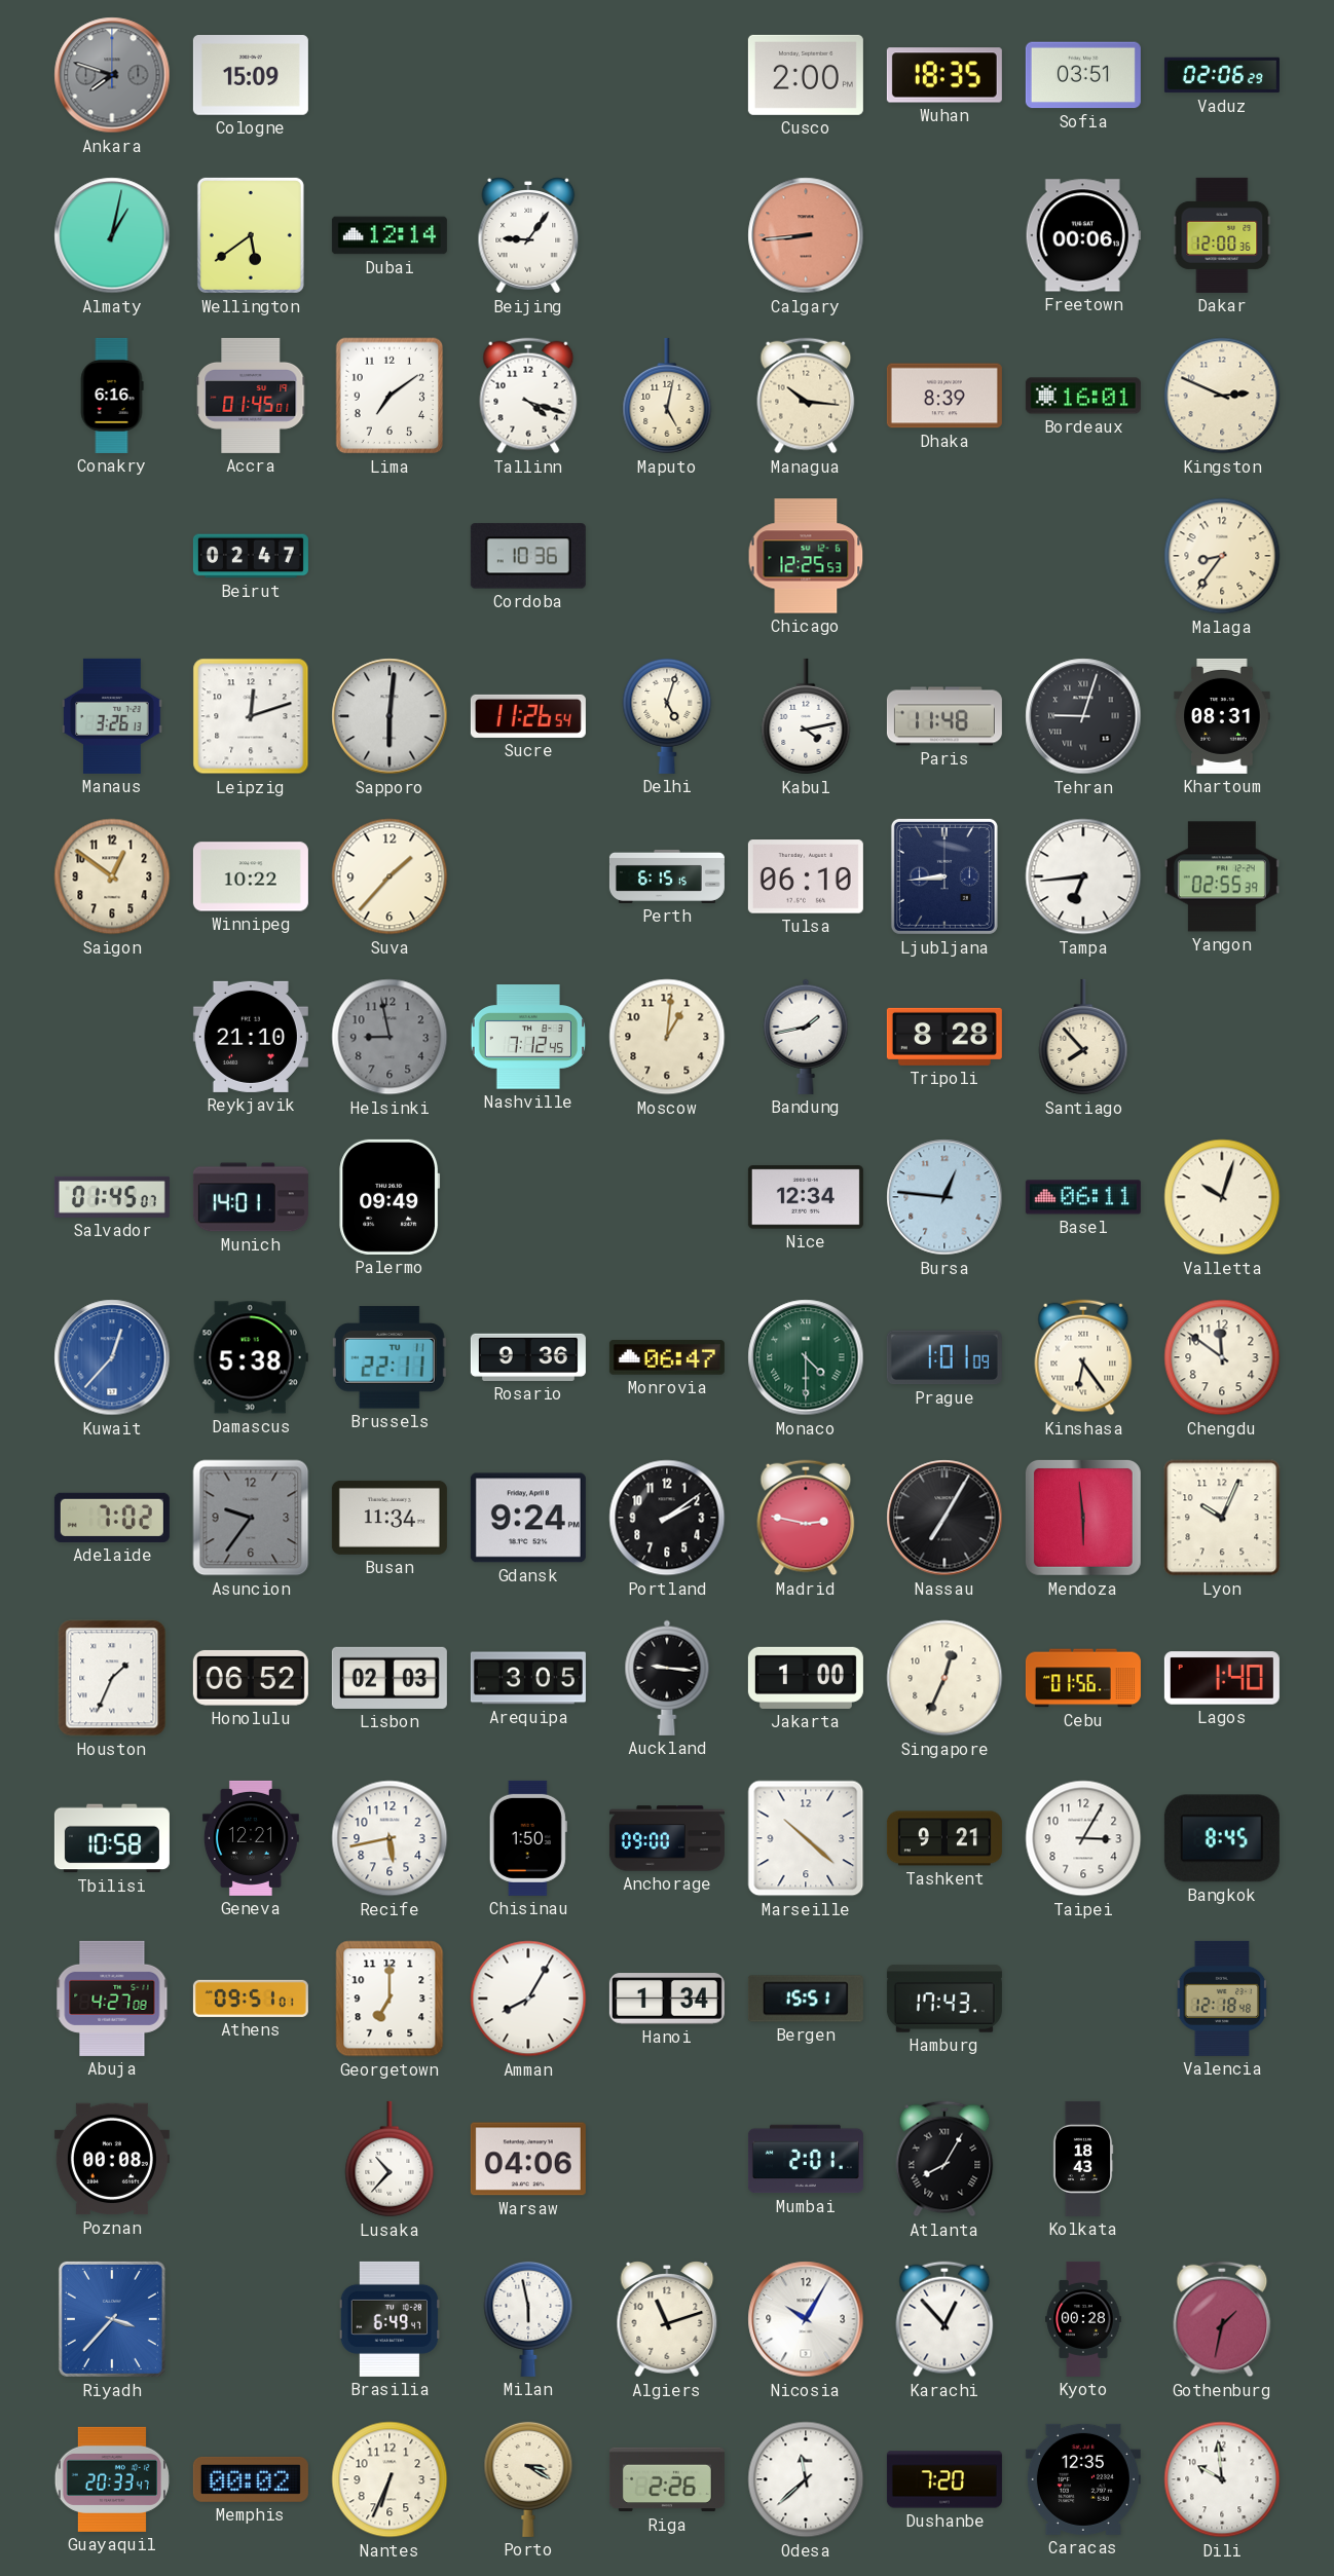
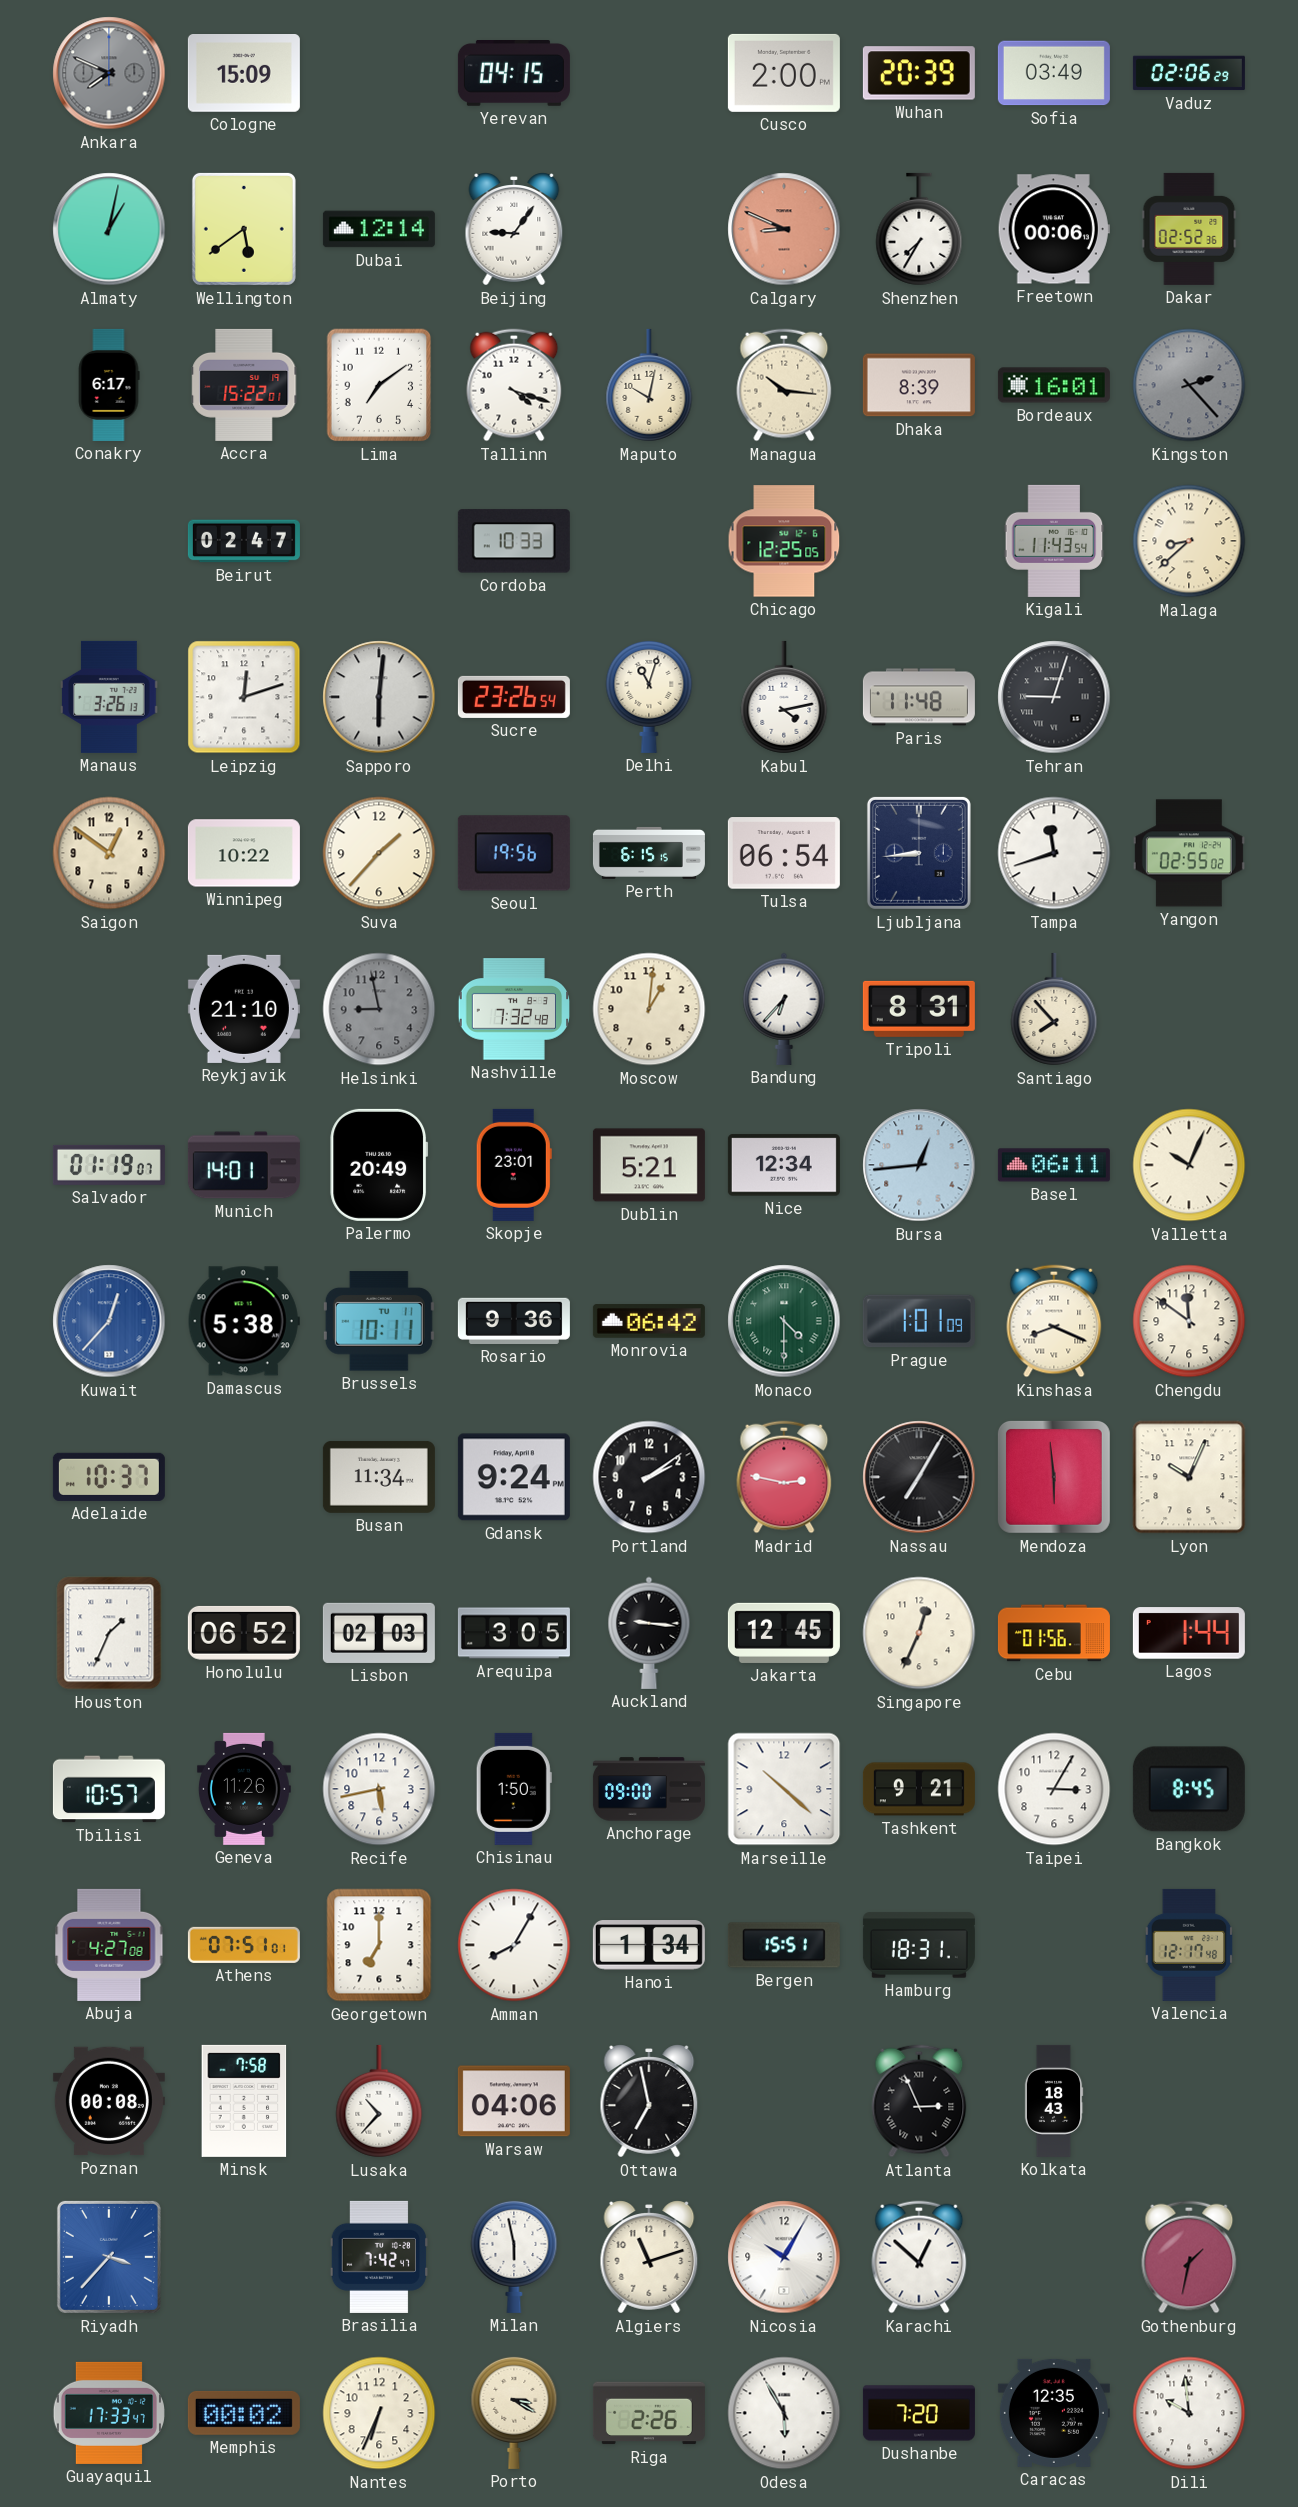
Ankara: 7:48 -> 7:49
Yerevan: none -> 04:15
Wuhan: 18:35 -> 20:39
Sofia: 03:51 -> 03:49
Calgary: 8:44 -> 8:49
Shenzhen: none -> 7:35
Dakar: 12:00 -> 02:52
Conakry: 6:16 -> 6:17
Accra: 01:45 -> 15:22
Maputo: 5:02 -> 10:02
Kingston: 2:49 -> 2:23
Kingston dial: cream -> grey
Cordoba: 10:36 -> 10:33
Chicago: 12:25:53 -> 12:25:05
Kigali: none -> 11:43
Malaga: 8:36 -> 8:38
Sucre: 11:26 -> 23:26
Delhi: 5:03 -> 11:03
Khartoum: 08:31 -> none
Seoul: none -> 19:56
Tulsa: 06:10 -> 06:54
Tampa: 6:44 -> 11:42
Yangon: 02:55:39 -> 02:55:02
Nashville: 7:12 -> 7:32
Bandung: 1:43 -> 6:37
Tripoli: 8:28 -> 8:31
Salvador: 01:45 -> 01:19
Palermo: 09:49 -> 20:49
Skopje: none -> 23:01
Dublin: none -> 5:21
Bursa: 12:46 -> 12:44
Valletta: 10:03 -> 10:04
Brussels: 22:11 -> 10:11
Monrovia: 06:47 -> 06:42
Kinshasa: 6:24 -> 8:19
Adelaide: 7:02 -> 10:37
Asuncion: 9:36 -> none
Jakarta: 1:00 -> 12:45
Lagos: 1:40 -> 1:44
Tbilisi: 10:58 -> 10:57
Geneva: 12:21 -> 11:26
Athens: 09:51 -> 07:51
Hamburg: 17:43 -> 18:31
Valencia: 12:18 -> 12:17
Minsk: none -> 7:58
Ottawa: none -> 6:58
Mumbai: 2:01 -> none
Atlanta: 8:05 -> 2:56
Brasilia: 6:49 -> 7:42
Karachi: 12:53 -> 12:52
Kyoto: 00:28 -> none
Guayaquil: 20:33 -> 17:33
Odesa: 11:38 -> 5:55
